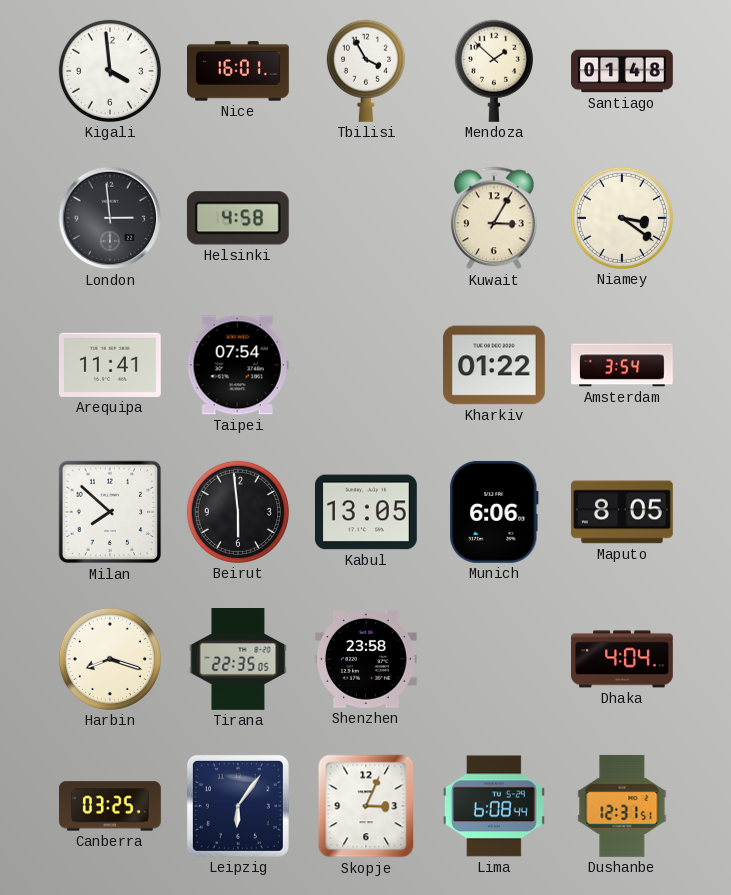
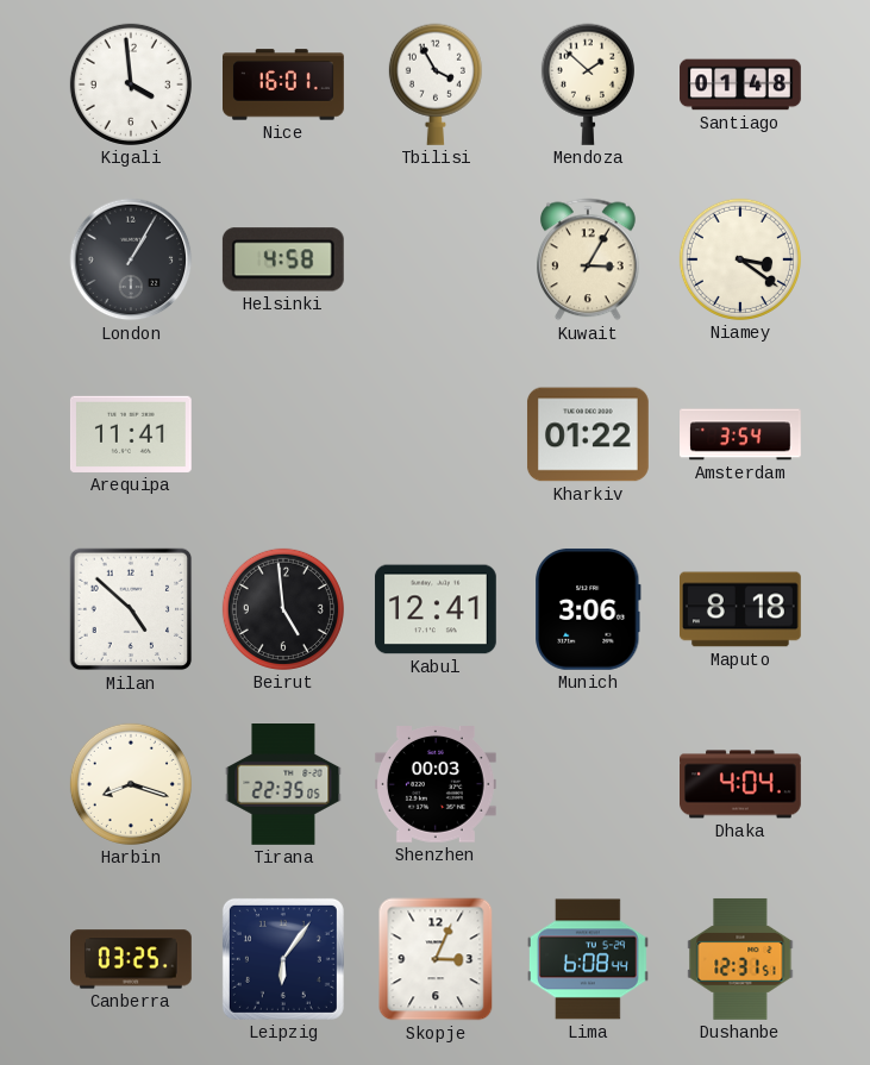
London: 2:59 -> 1:05
Taipei: 07:54 -> none
Milan: 7:52 -> 4:52
Beirut: 5:59 -> 4:59
Kabul: 13:05 -> 12:41
Munich: 6:06 -> 3:06
Maputo: 8:05 -> 8:18
Shenzhen: 23:58 -> 00:03
